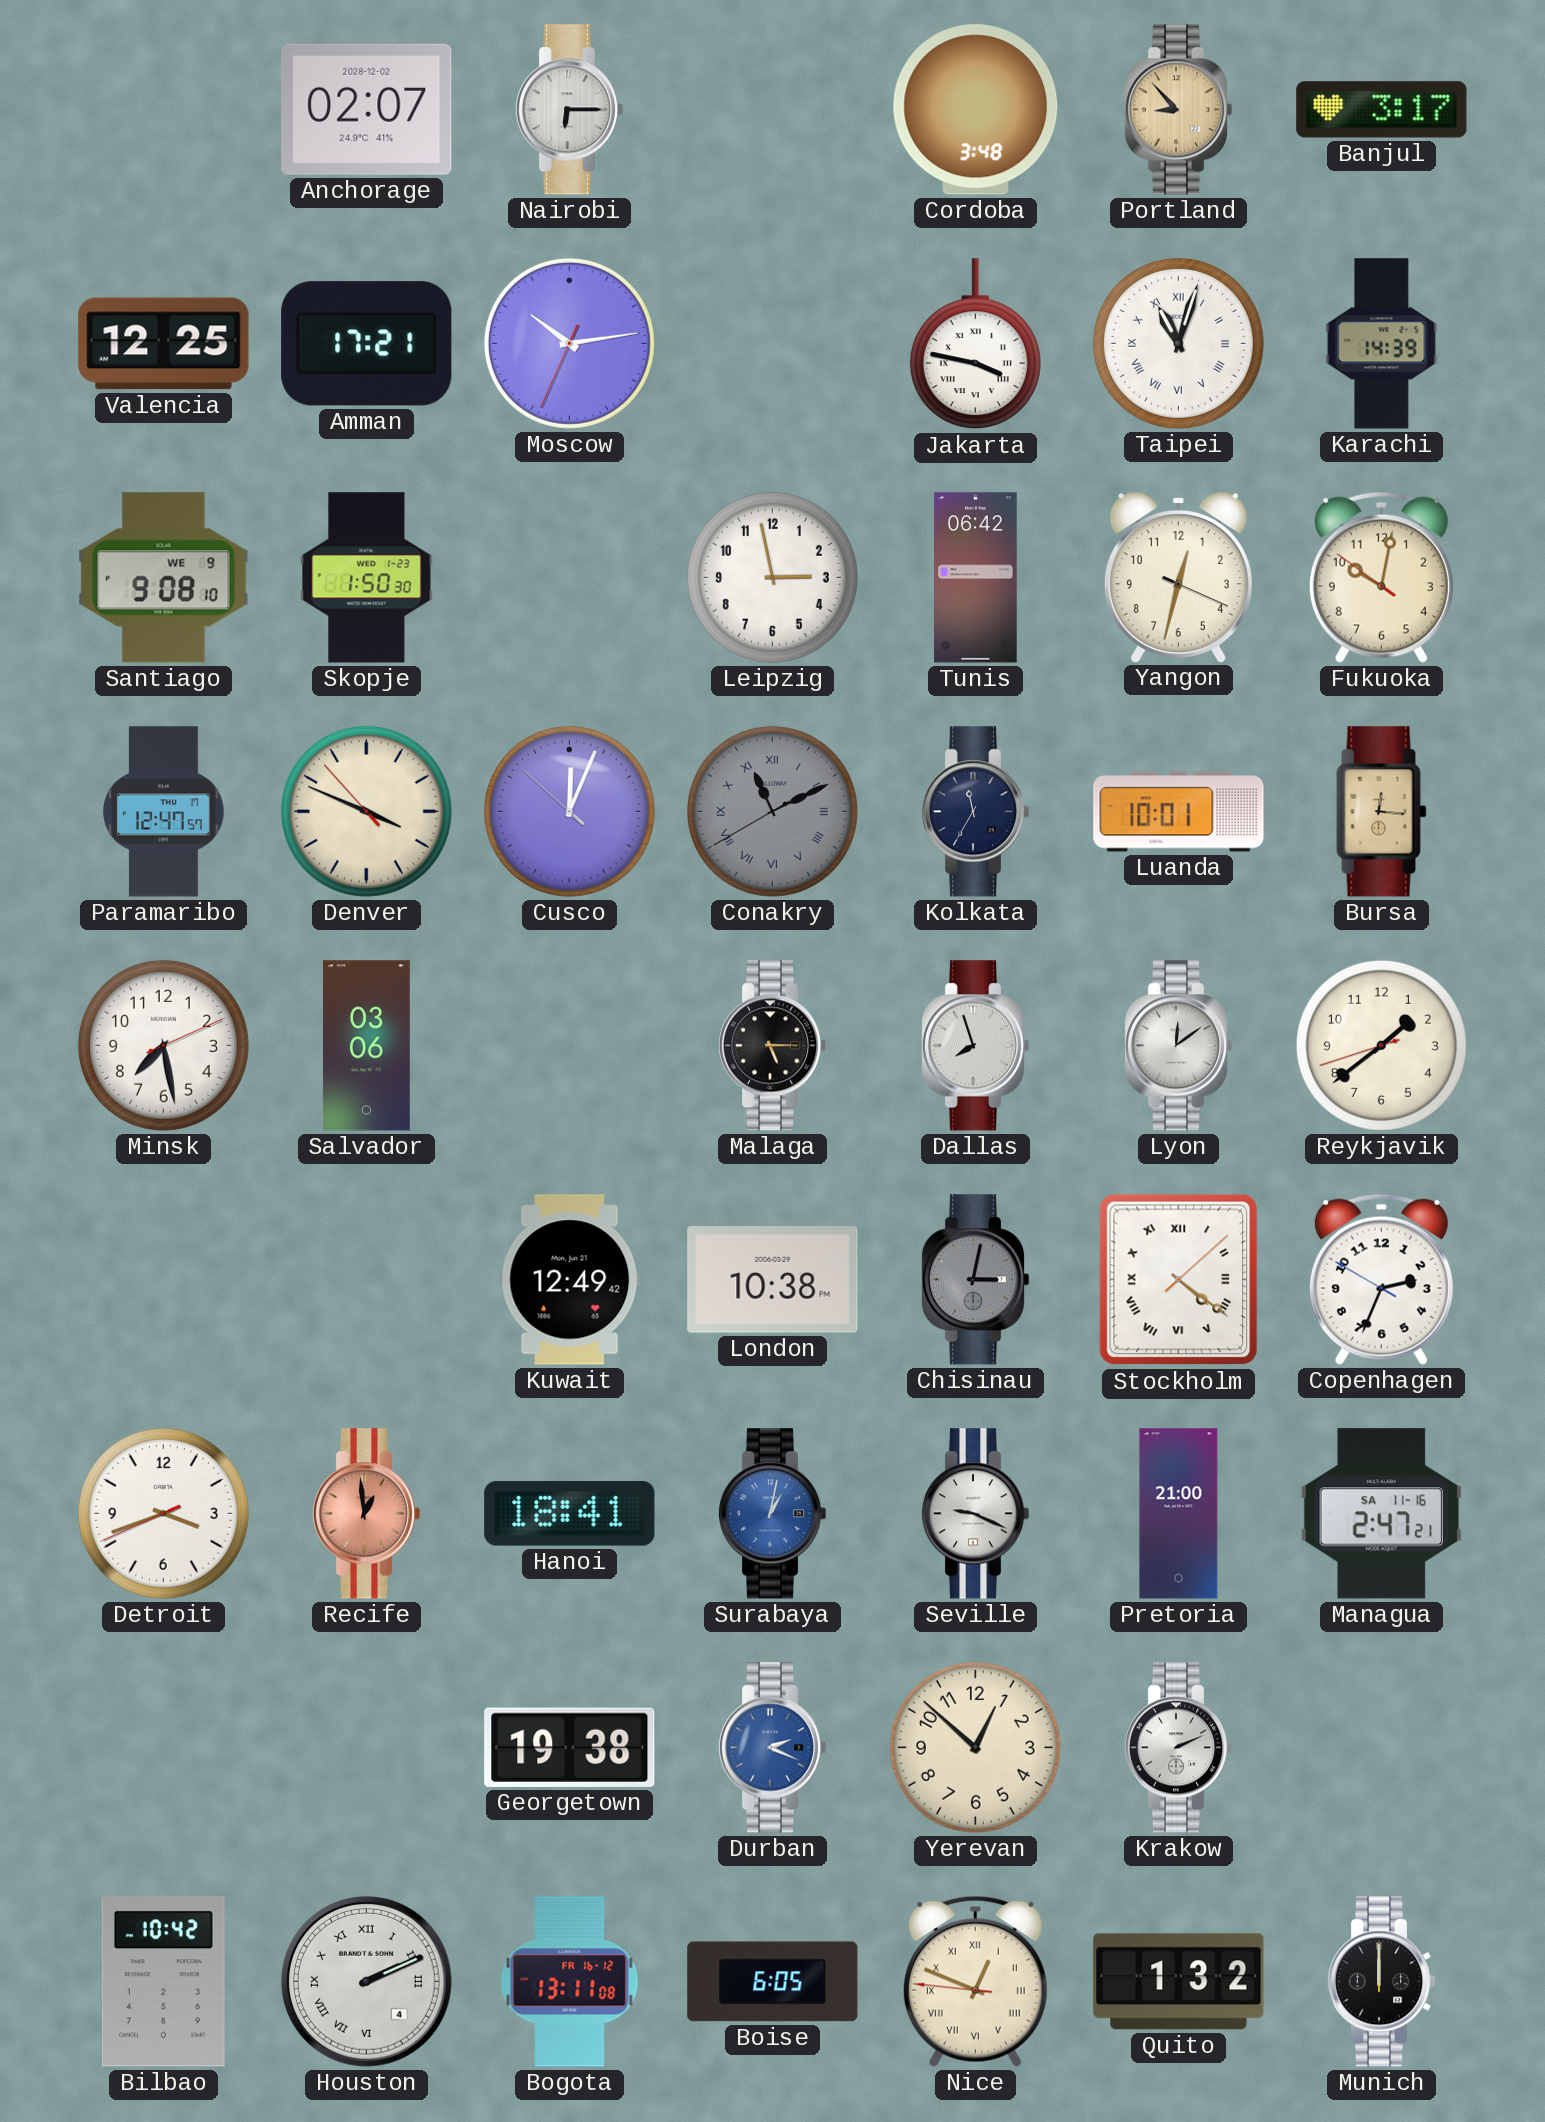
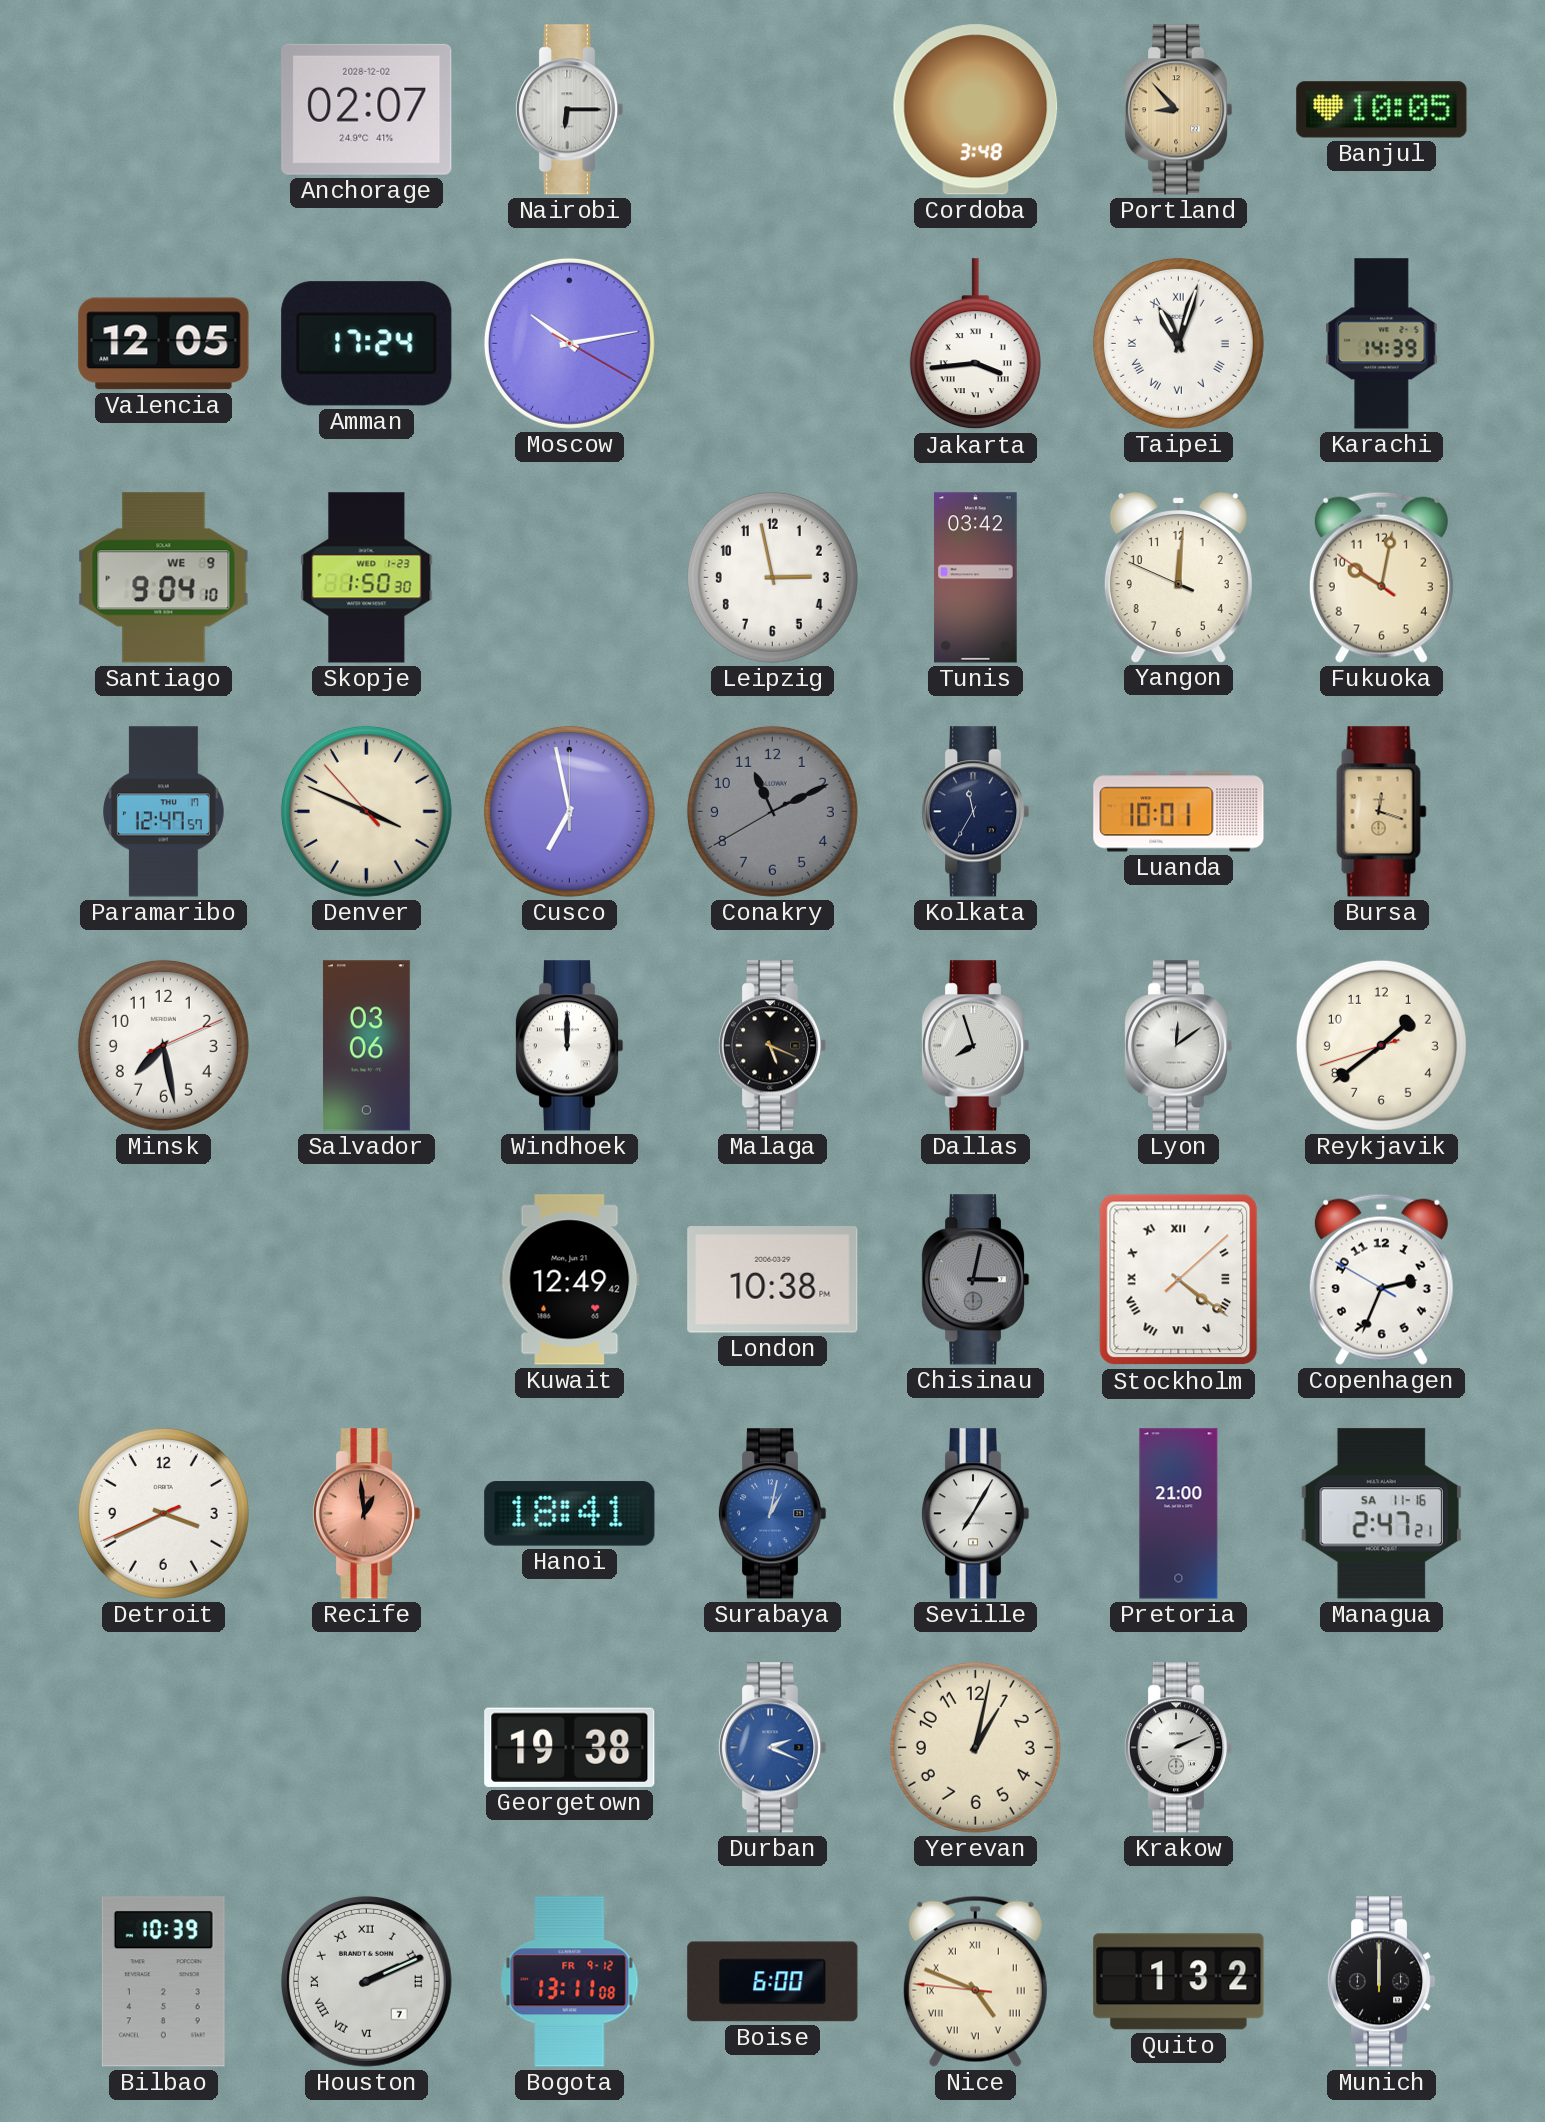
Banjul: 3:17 -> 10:05
Valencia: 12:25 -> 12:05
Amman: 17:21 -> 17:24
Moscow: 10:13:34 -> 10:13:20
Jakarta: 3:47 -> 3:44
Santiago: 9:08 -> 9:04
Tunis: 06:42 -> 03:42
Yangon: 12:32 -> 12:00
Cusco: 12:03 -> 6:58
Conakry numerals: Roman -> Arabic
Bursa: 12:16 -> 12:18
Windhoek: none -> 12:00
Malaga: 5:15 -> 5:19
Detroit: 3:41 -> 3:40
Seville: 9:19 -> 7:05
Yerevan: 12:52 -> 1:02
Bilbao: 10:42 -> 10:39
Houston date: 4 -> 7
Bogota date: FR 16-12 -> FR 9-12
Boise: 6:05 -> 6:00
Nice: 12:48 -> 4:48
